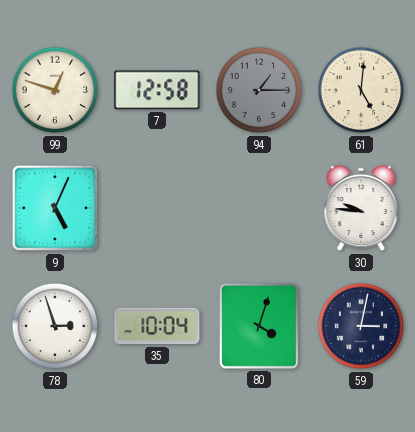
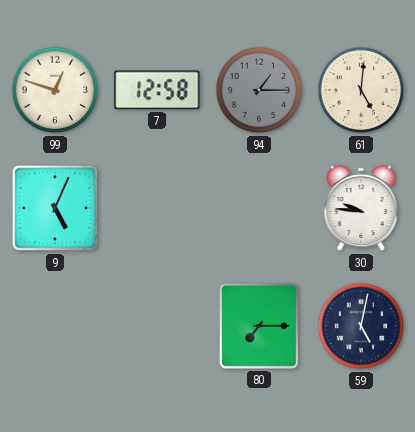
78: 2:57 -> none
35: 10:04 -> none
80: 4:03 -> 7:15
59: 3:02 -> 5:02
